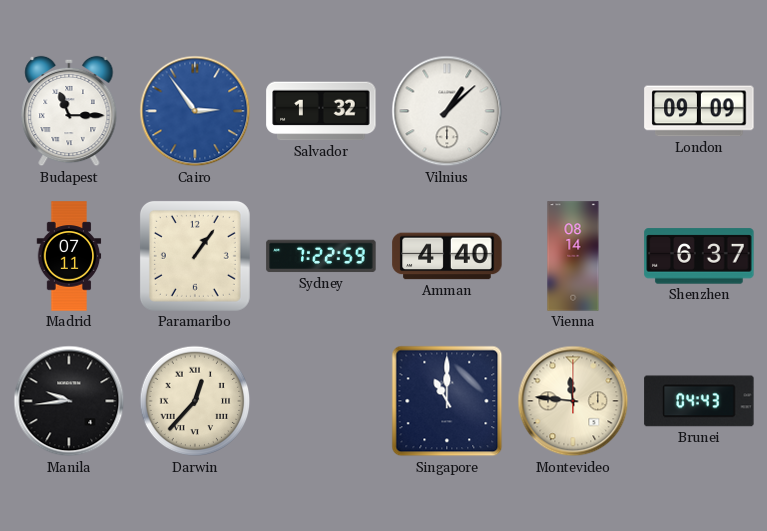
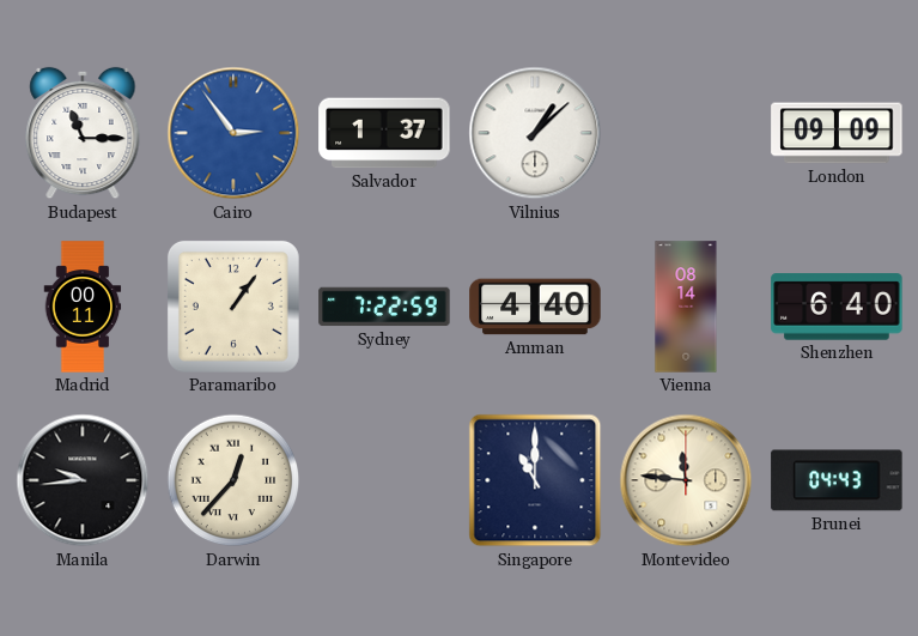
Salvador: 1:32 -> 1:37
Madrid: 07:11 -> 00:11
Shenzhen: 6:37 -> 6:40
